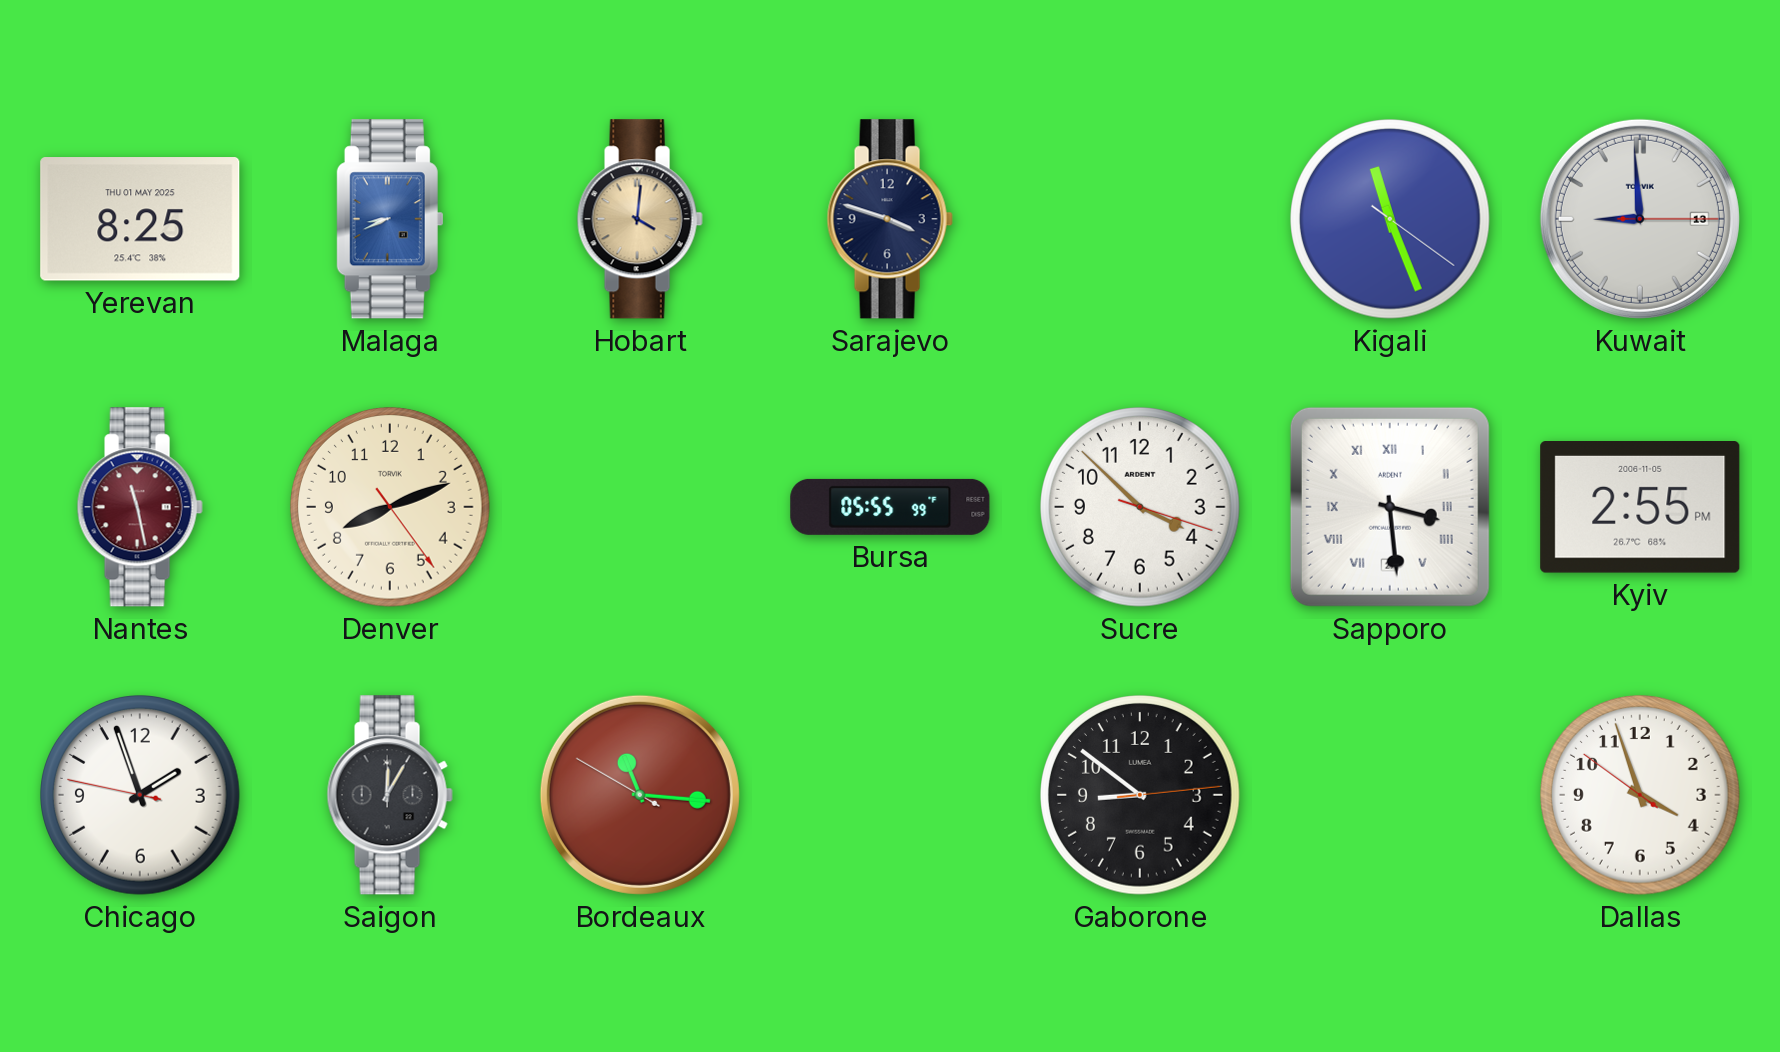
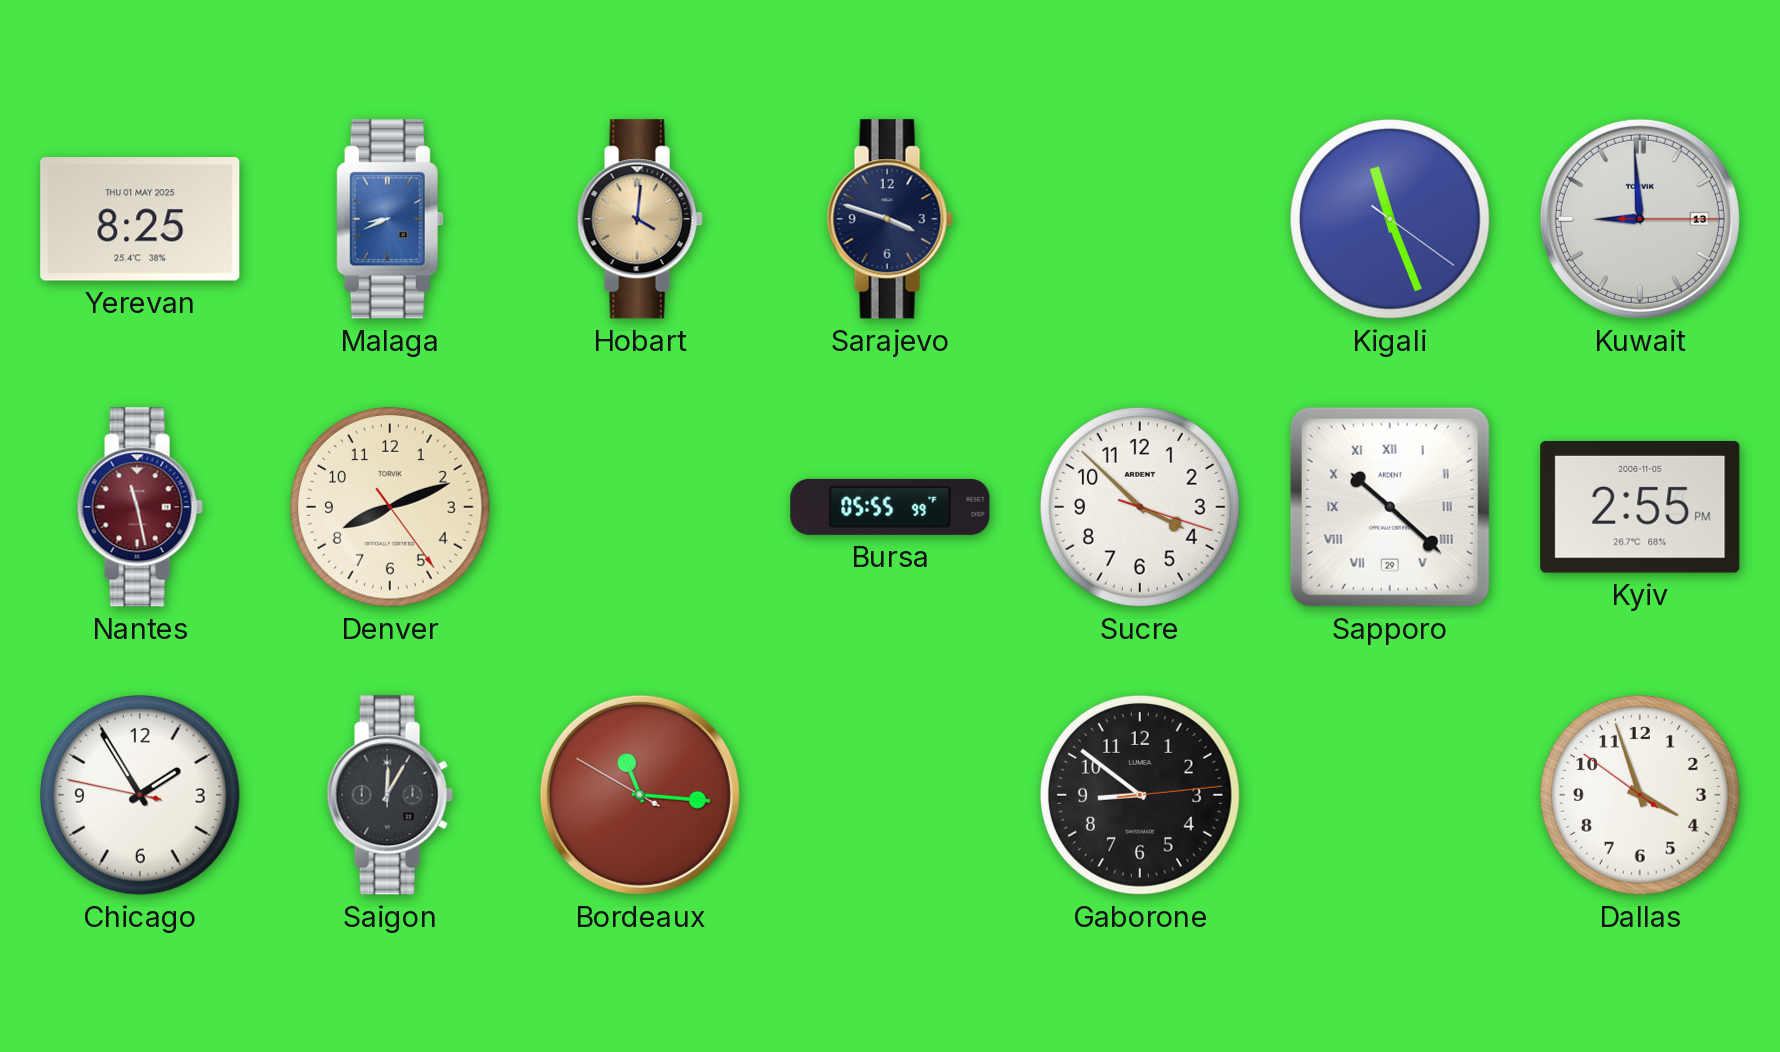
Sapporo: 3:29 -> 10:22
Chicago: 1:56 -> 1:54
